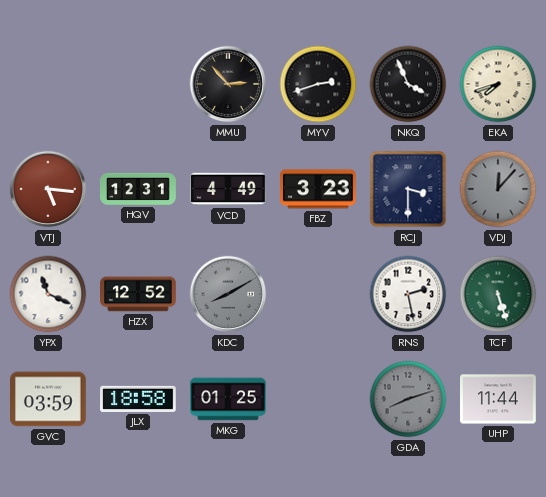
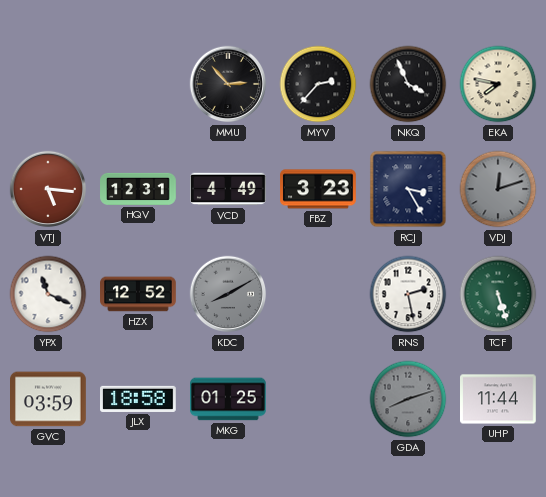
MYV: 2:42 -> 2:37
EKA: 7:42 -> 7:47
RCJ: 3:30 -> 3:25
VDJ: 12:07 -> 12:12
